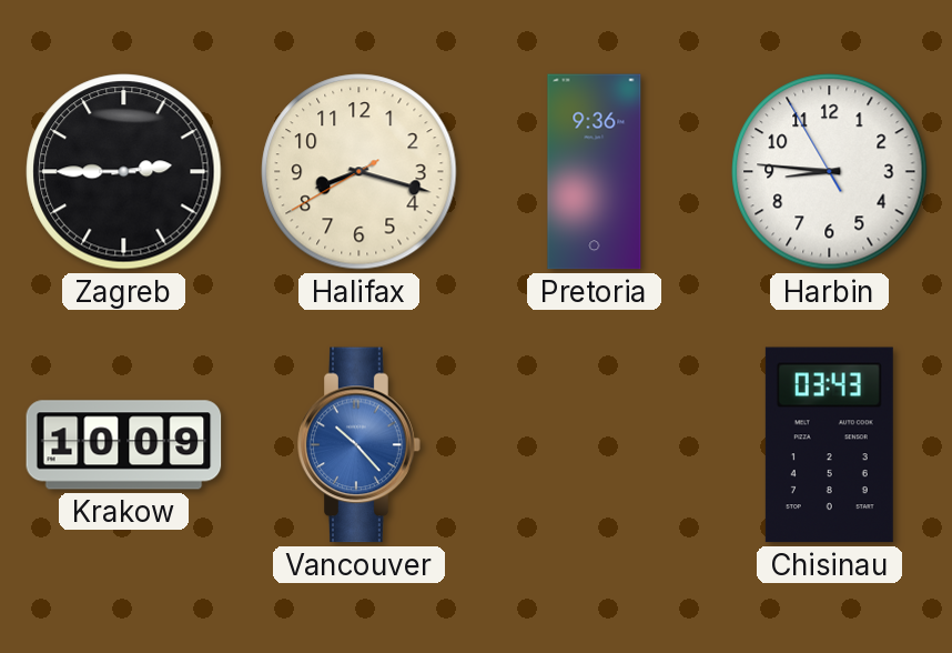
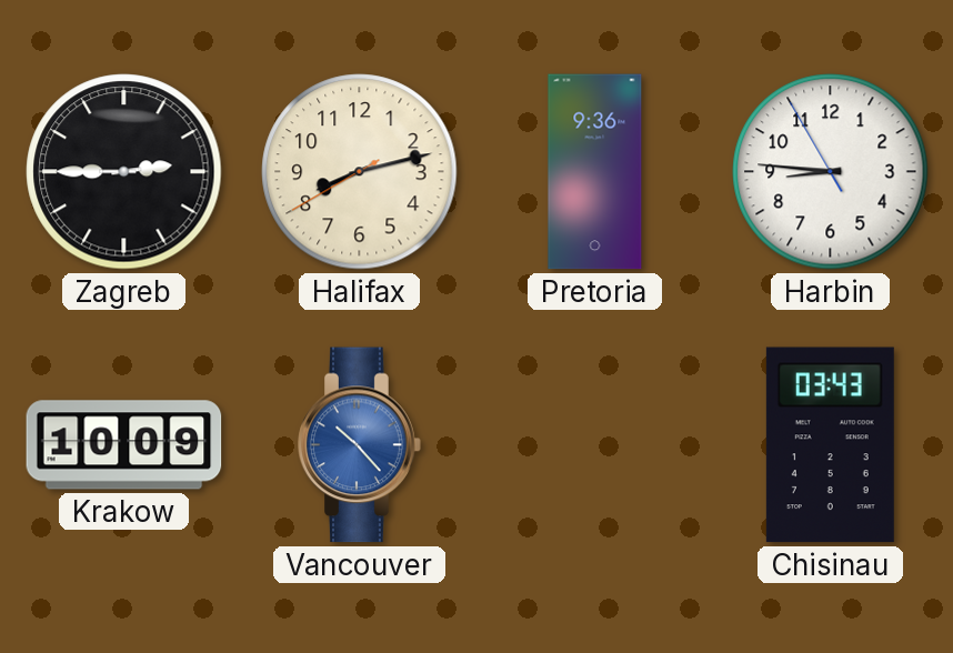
Halifax: 8:17 -> 8:12
